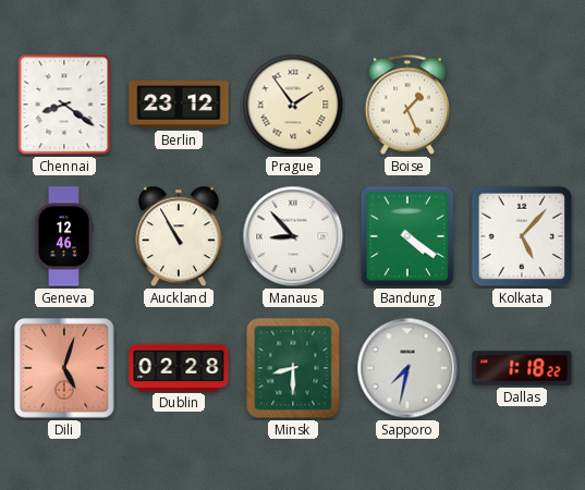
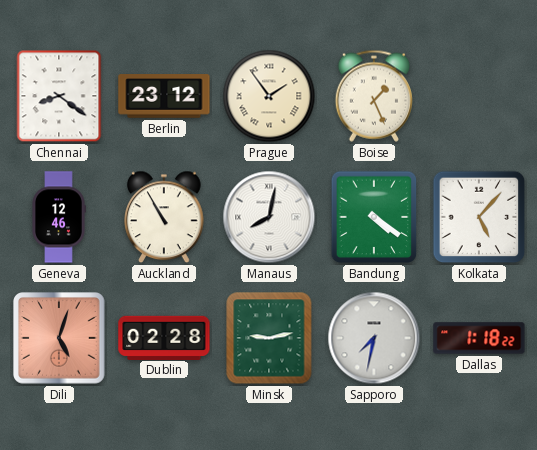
Manaus: 8:53 -> 8:02
Minsk: 8:30 -> 9:13
